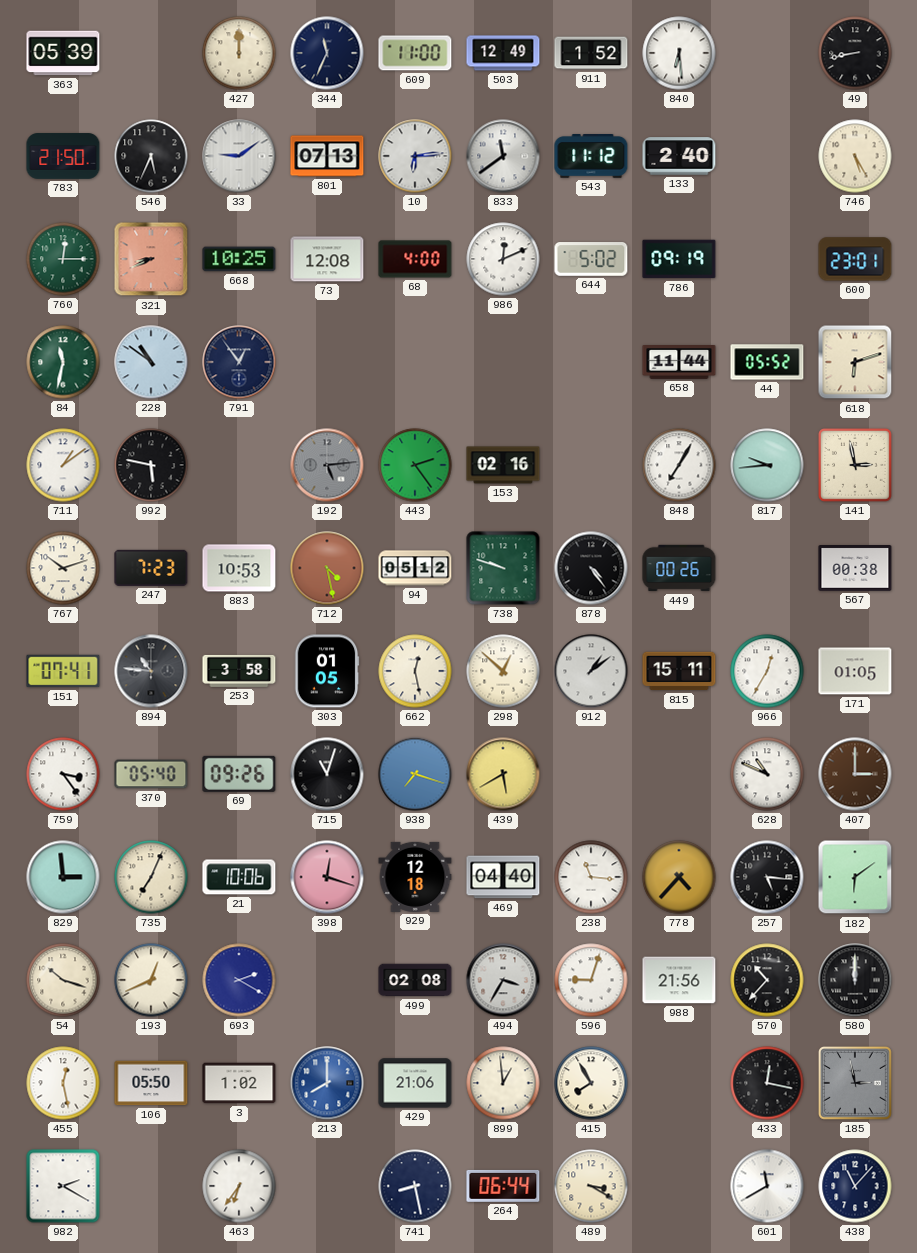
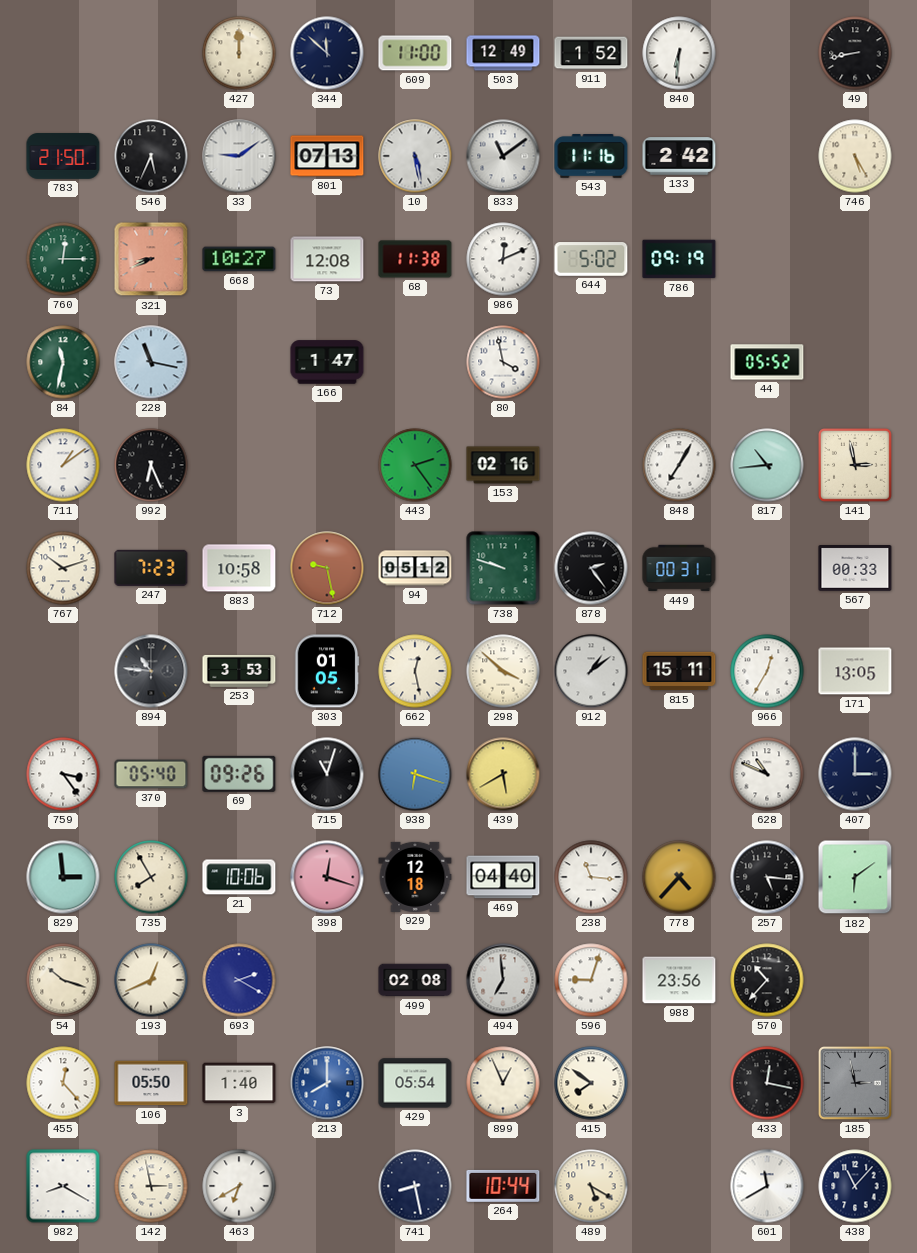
363: 05:39 -> none
344: 11:34 -> 11:52
840: 6:29 -> 6:31
10: 6:14 -> 5:28
833: 11:39 -> 11:09
543: 11:12 -> 11:16
133: 2:40 -> 2:42
668: 10:25 -> 10:27
68: 4:00 -> 11:38
600: 23:01 -> none
228: 10:51 -> 11:17
791: 12:54 -> none
166: none -> 1:47
80: none -> 3:58
658: 11:44 -> none
618: 6:12 -> none
992: 5:47 -> 6:26
192: 5:14 -> none
817: 9:44 -> 10:44
883: 10:53 -> 10:58
712: 4:28 -> 9:28
878: 4:24 -> 2:24
449: 00:26 -> 00:31
567: 00:38 -> 00:33
151: 07:41 -> none
253: 3:58 -> 3:53
298: 12:52 -> 3:52
171: 01:05 -> 13:05
938: 7:18 -> 6:18
407 dial: brown -> navy
735: 7:04 -> 7:55
494: 3:35 -> 6:59
988: 21:56 -> 23:56
580: 12:00 -> none
455: 12:28 -> 12:23
3: 1:02 -> 1:40
429: 21:06 -> 05:54
899: 12:59 -> 12:56
415: 7:55 -> 7:51
982: 2:20 -> 8:20
142: none -> 2:58
463: 6:36 -> 6:40
264: 06:44 -> 10:44
489: 3:20 -> 5:20
